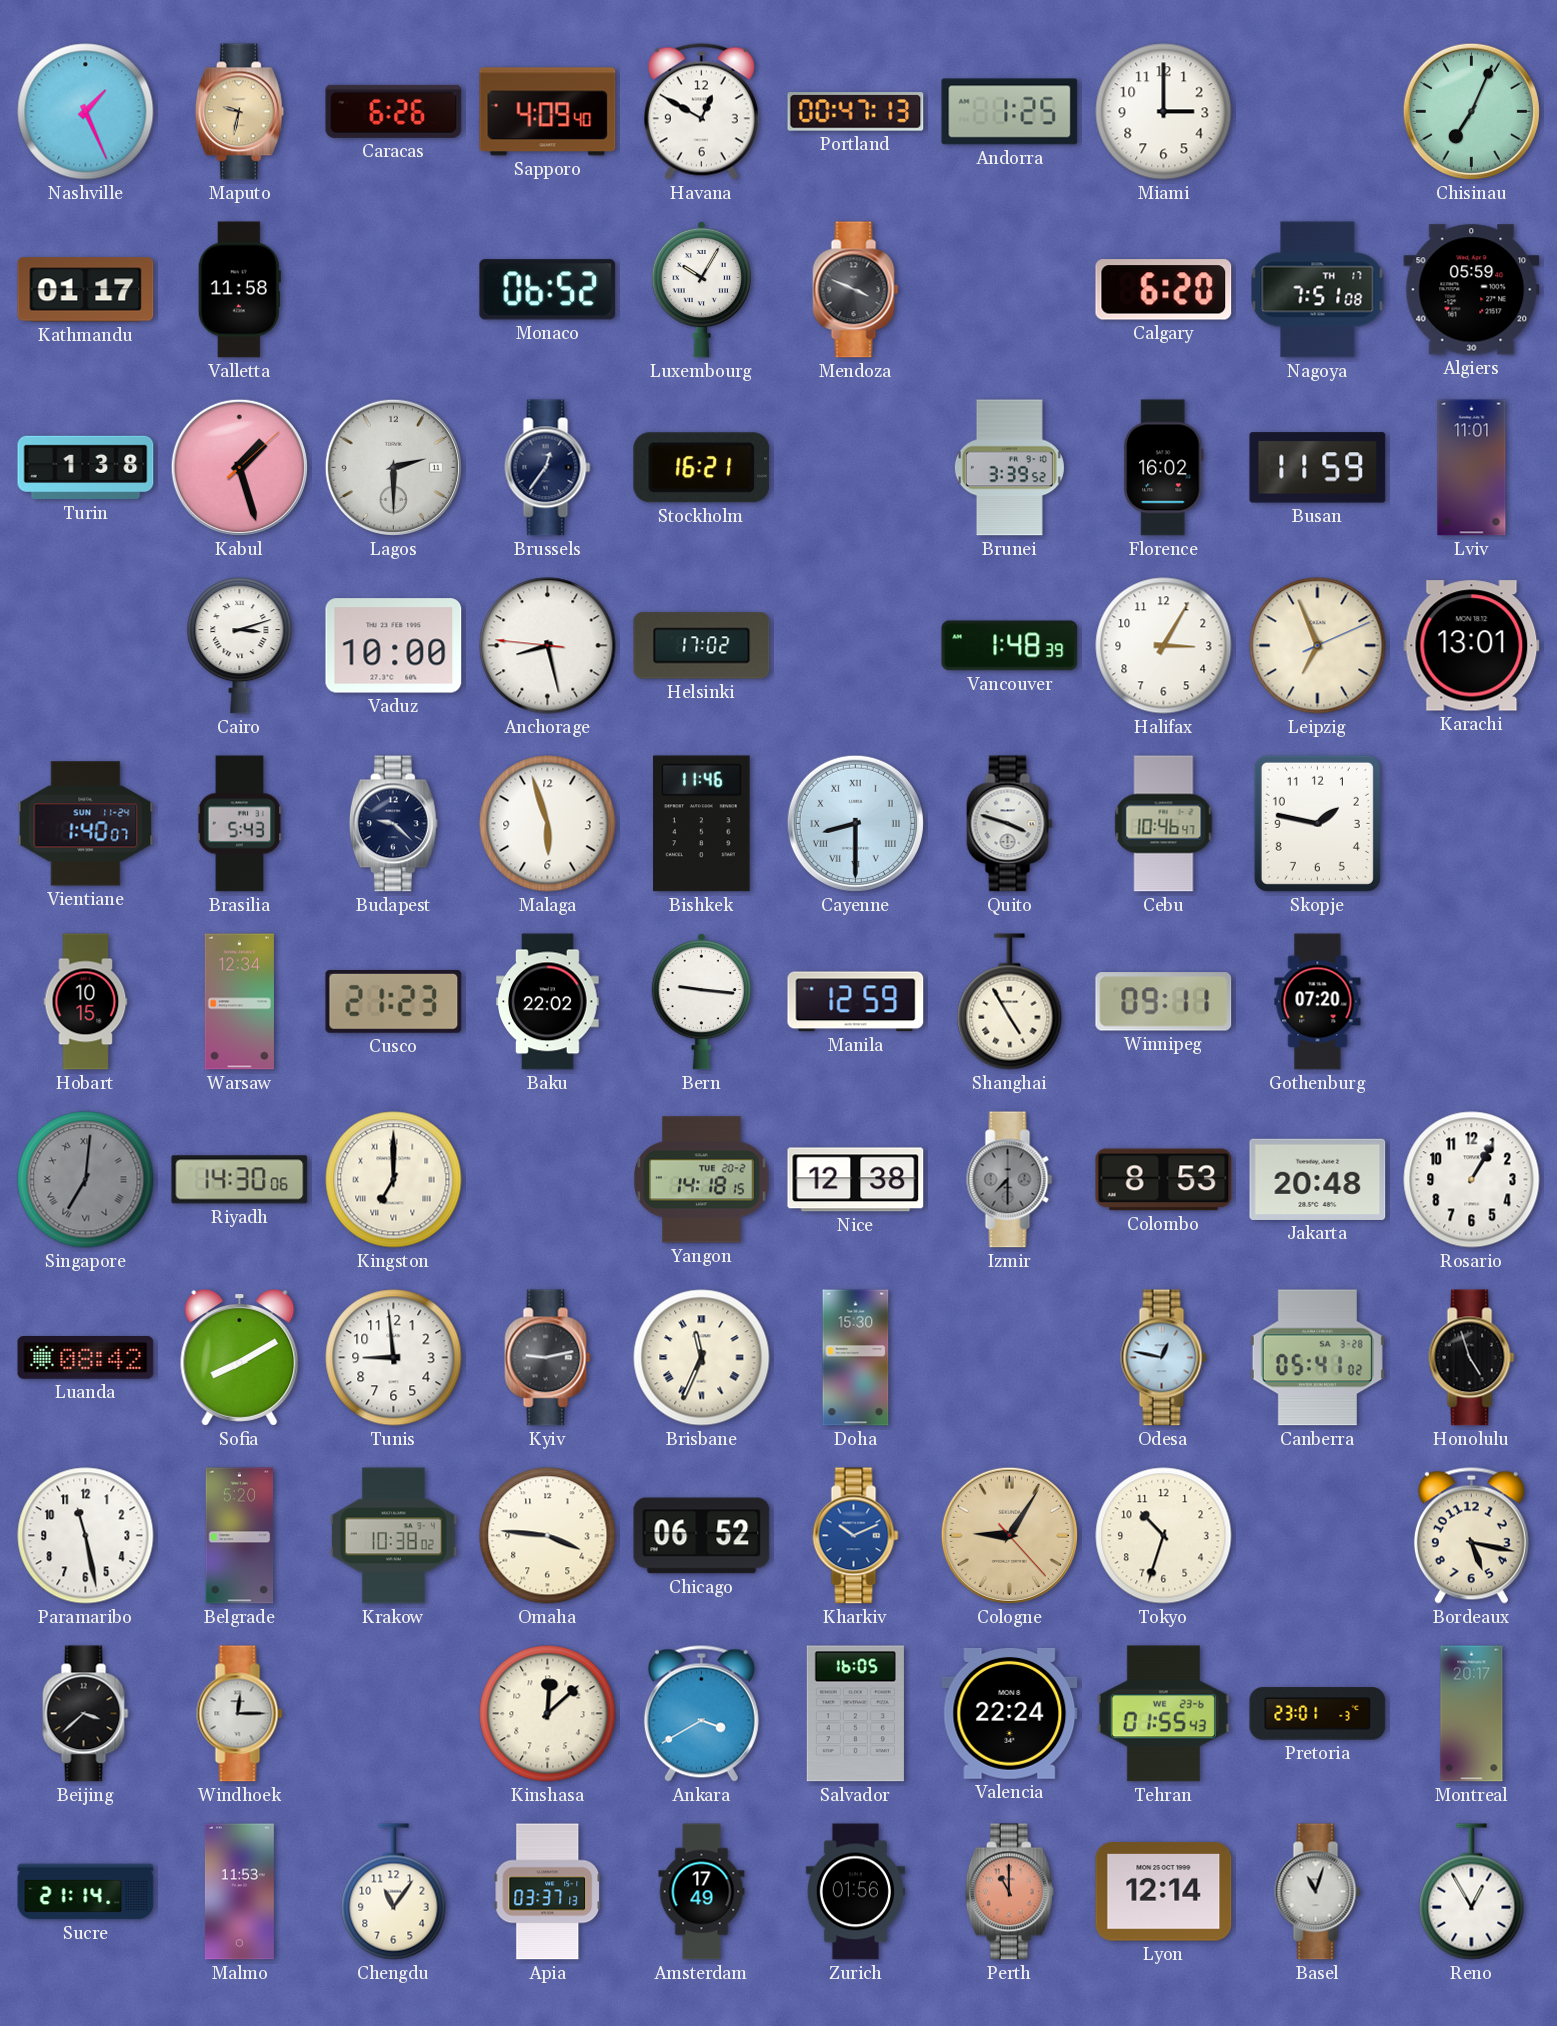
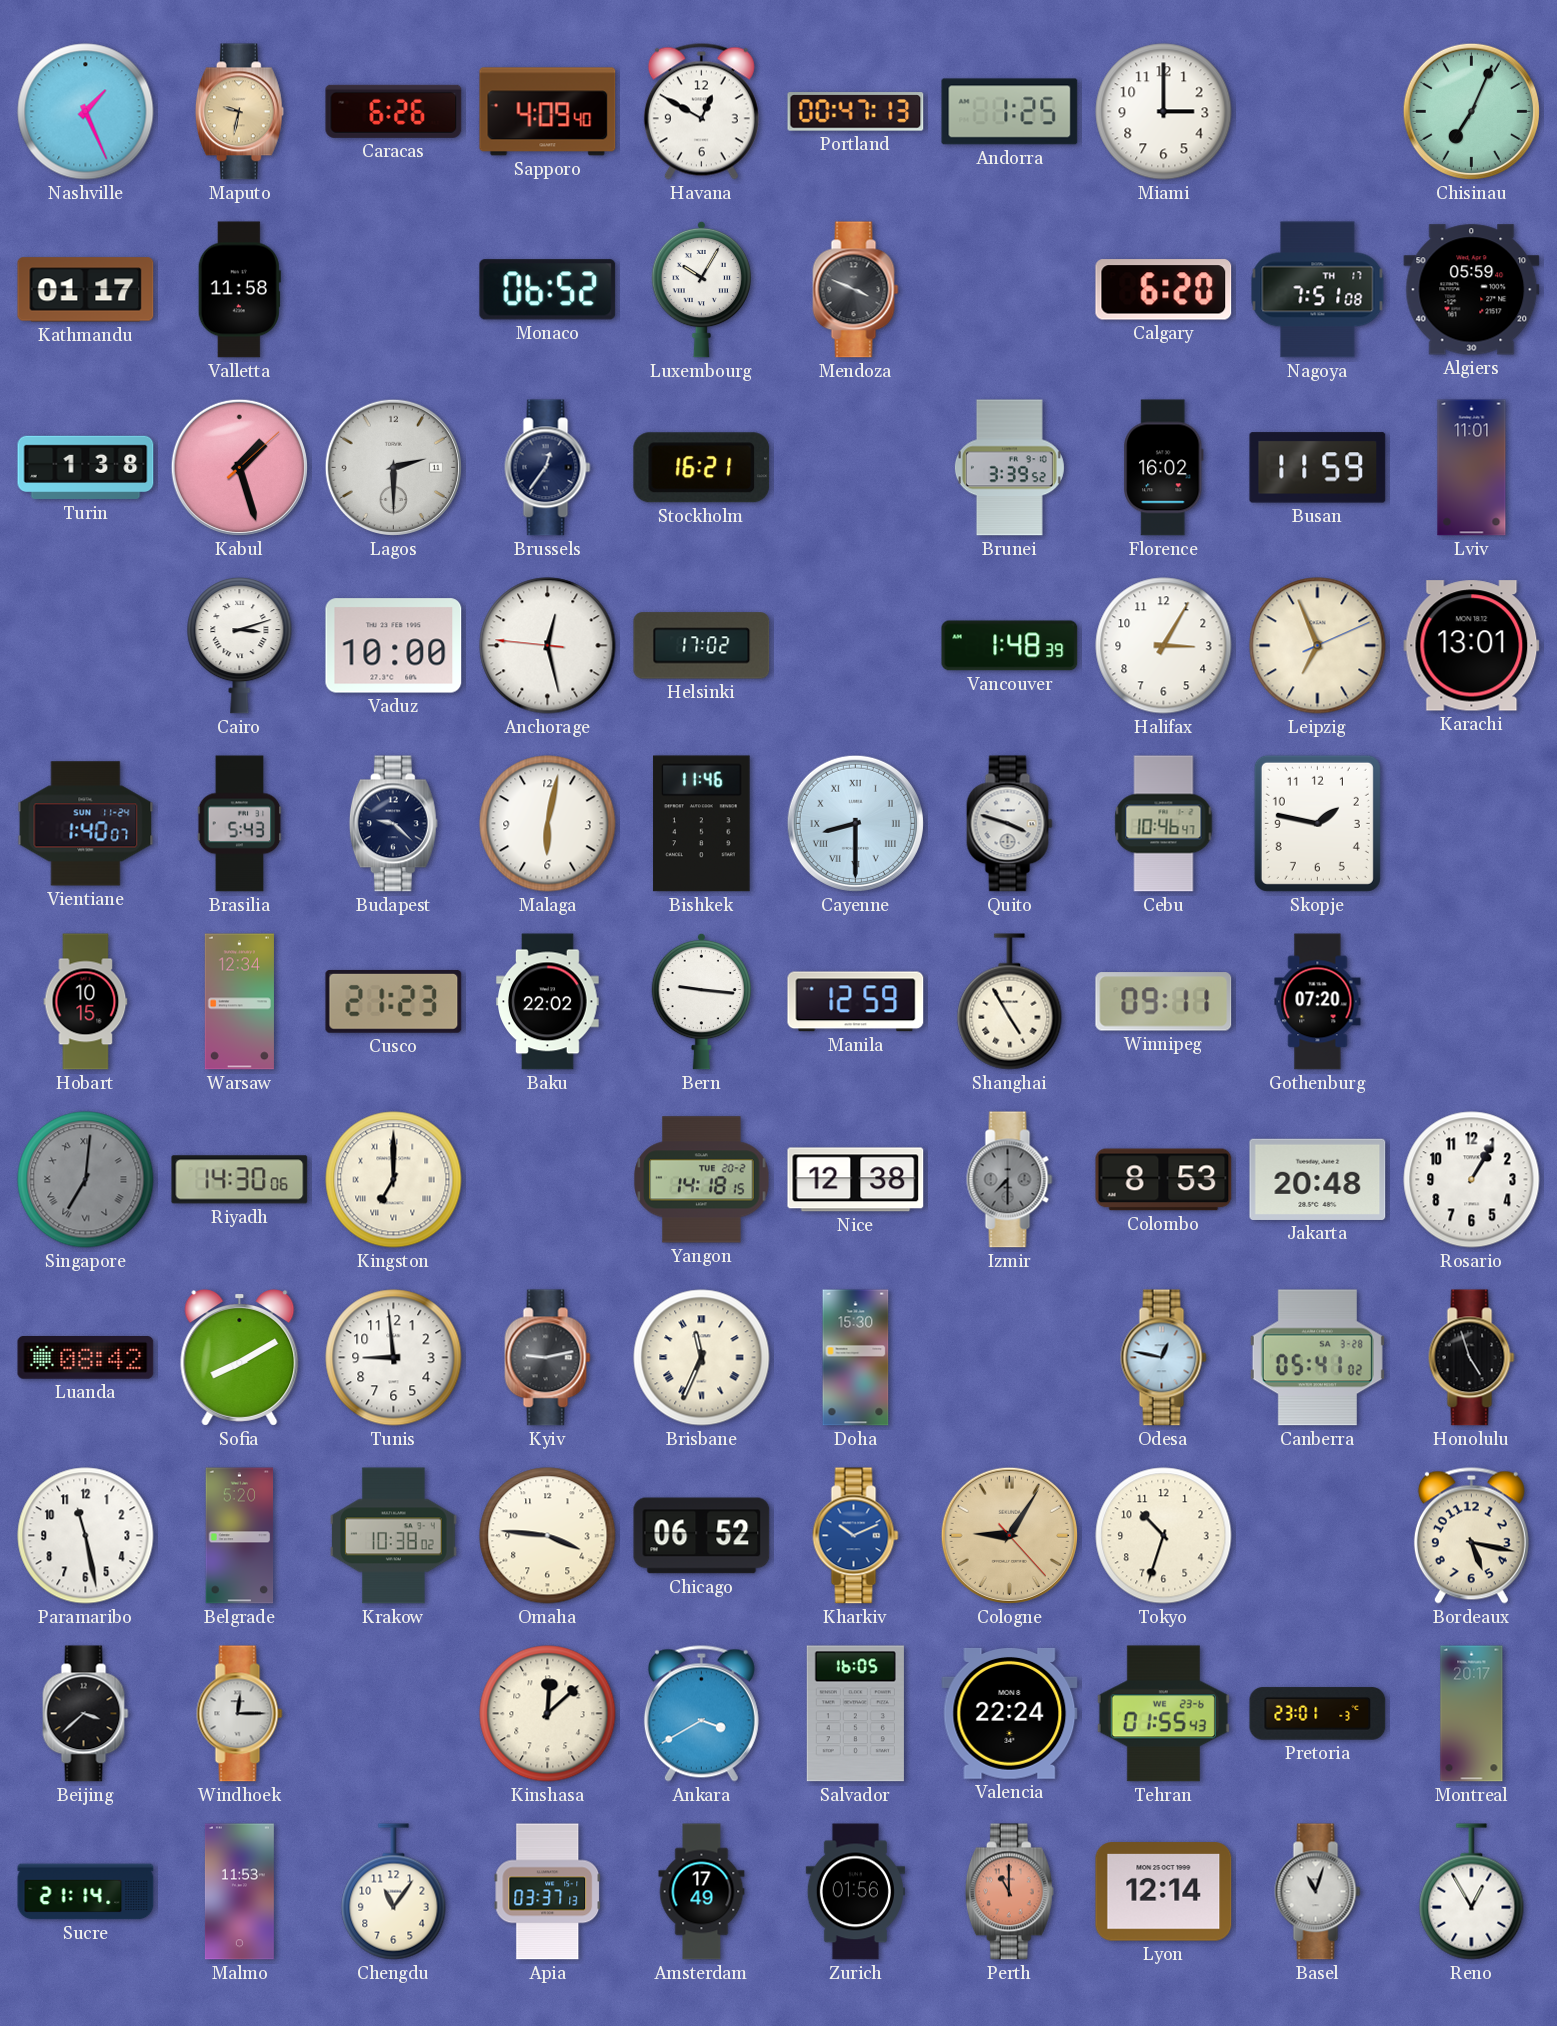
Anchorage: 8:27 -> 12:27
Malaga: 5:57 -> 6:02
